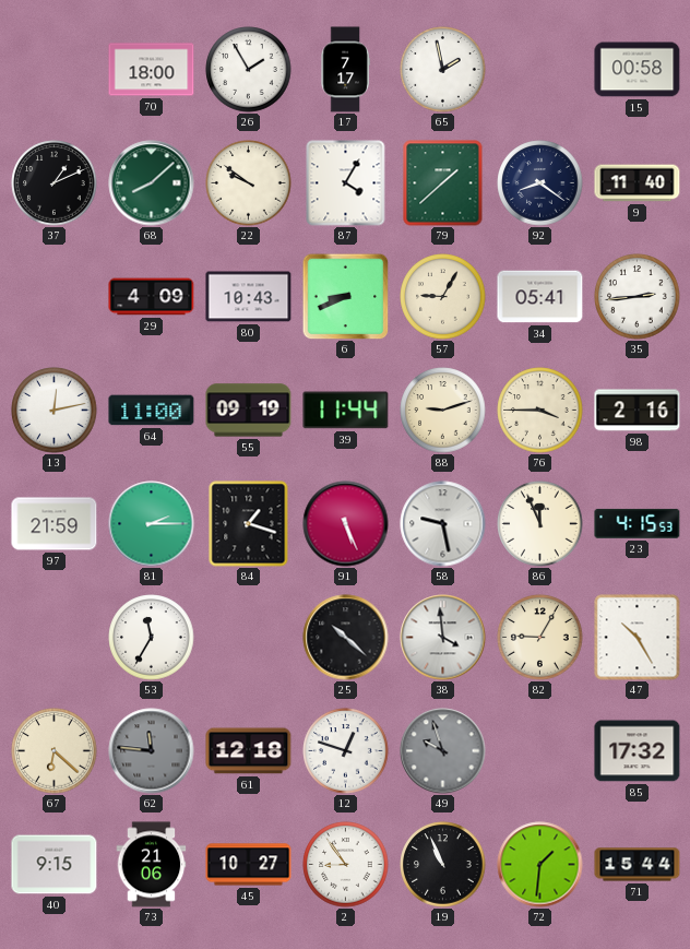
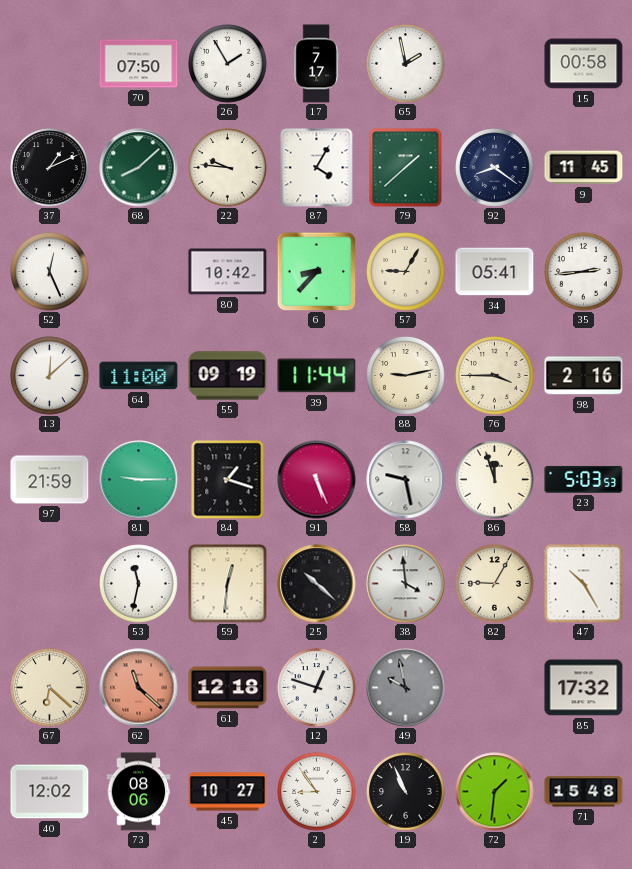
70: 18:00 -> 07:50
22: 9:51 -> 9:46
9: 11:40 -> 11:45
52: none -> 12:26
29: 4:09 -> none
80: 10:43 -> 10:42
6: 8:41 -> 8:37
13: 12:13 -> 12:08
88: 9:12 -> 9:13
81: 2:15 -> 9:15
86: 11:56 -> 11:57
23: 4:15 -> 5:03
53: 11:35 -> 11:32
59: none -> 12:31
62: 11:46 -> 11:22
62 dial: grey -> salmon
49: 9:57 -> 9:58
40: 9:15 -> 12:02
73: 21:06 -> 08:06
71: 15:44 -> 15:48
